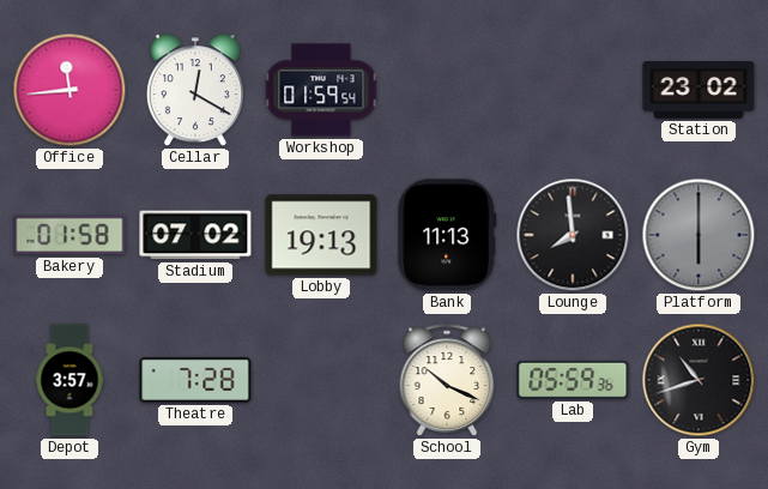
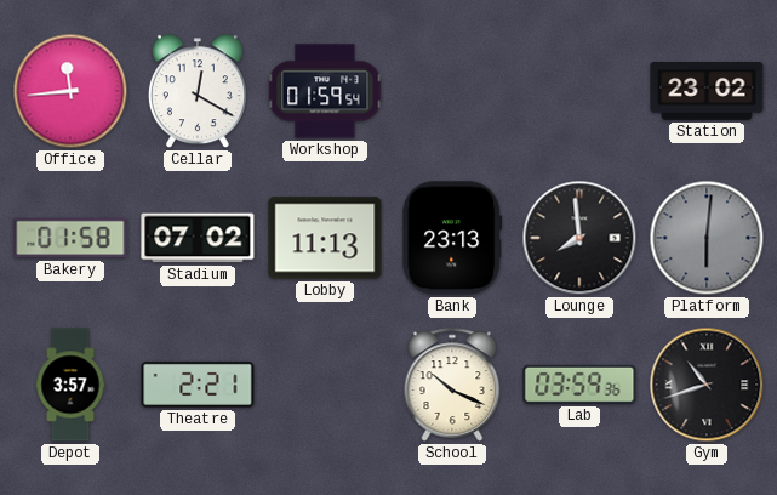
Lobby: 19:13 -> 11:13
Bank: 11:13 -> 23:13
Platform: 6:00 -> 6:01
Theatre: 7:28 -> 2:21
Lab: 05:59 -> 03:59
